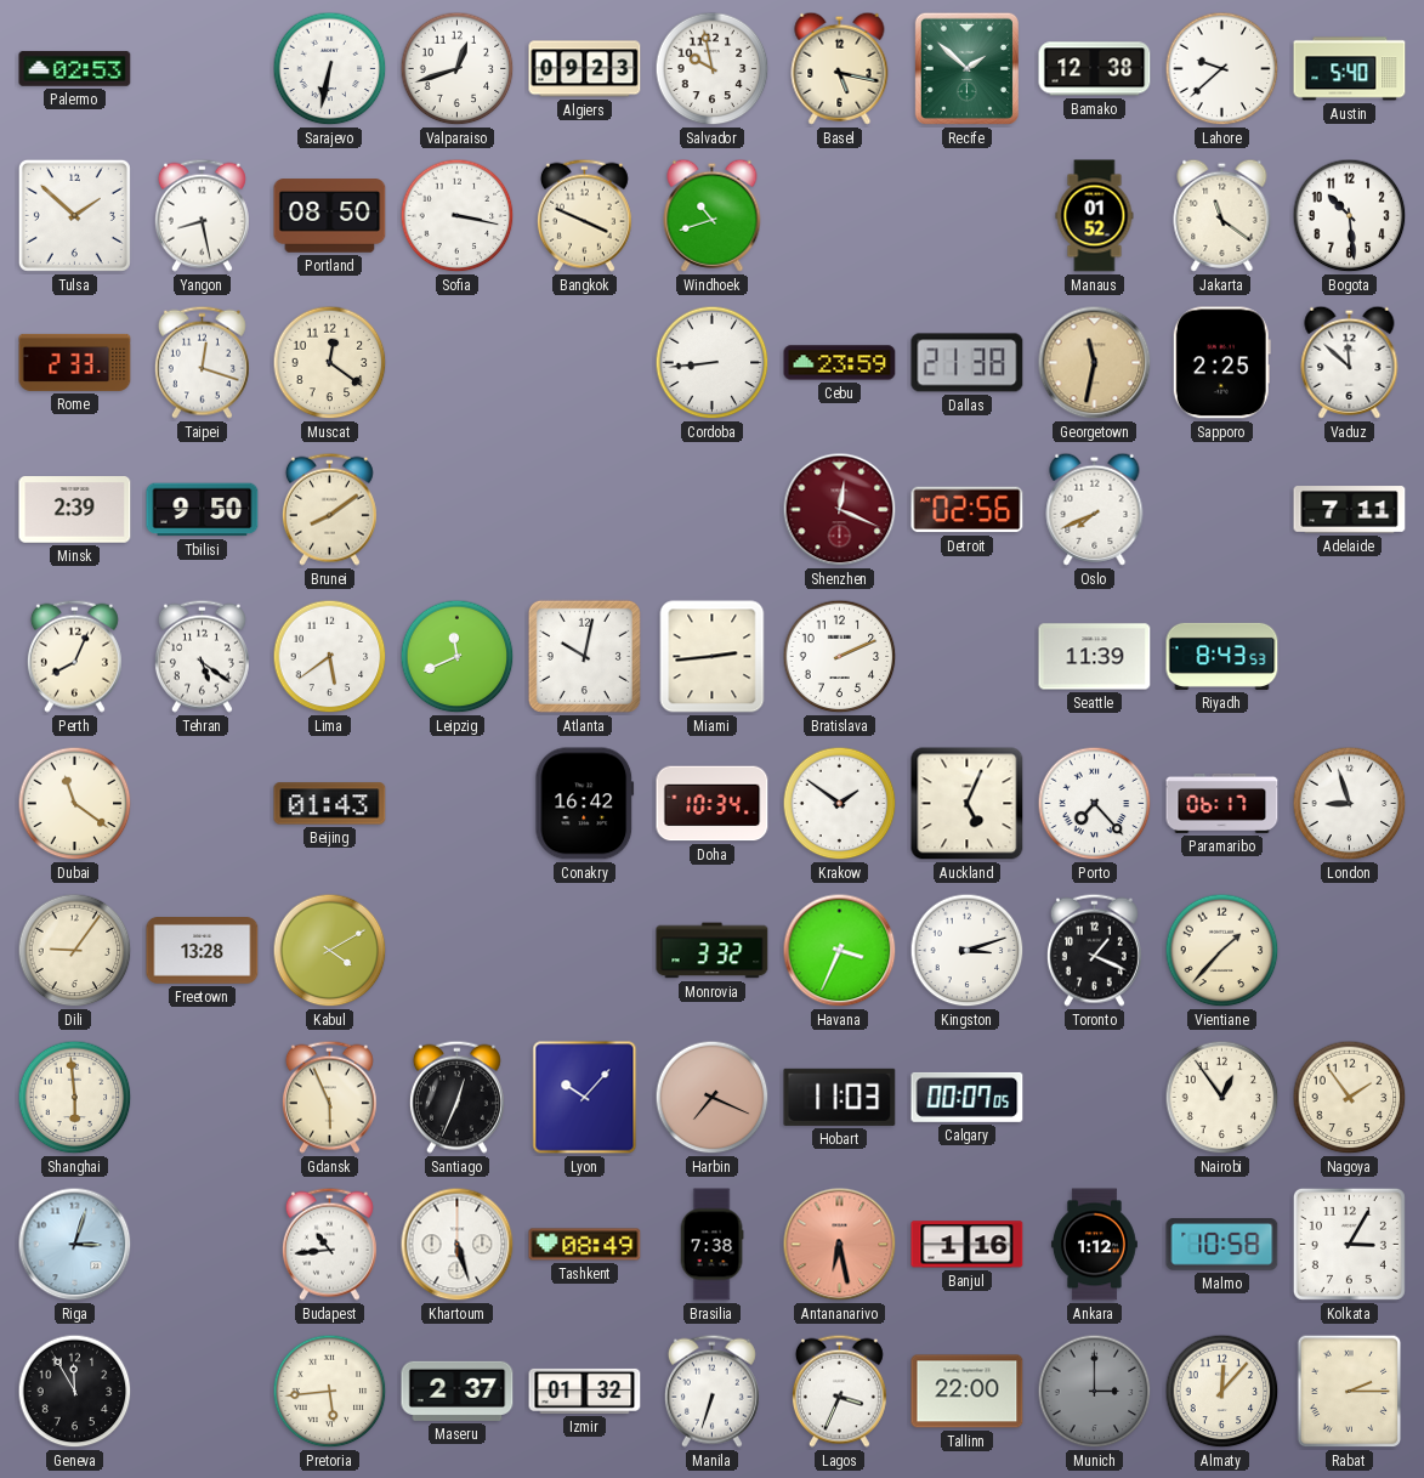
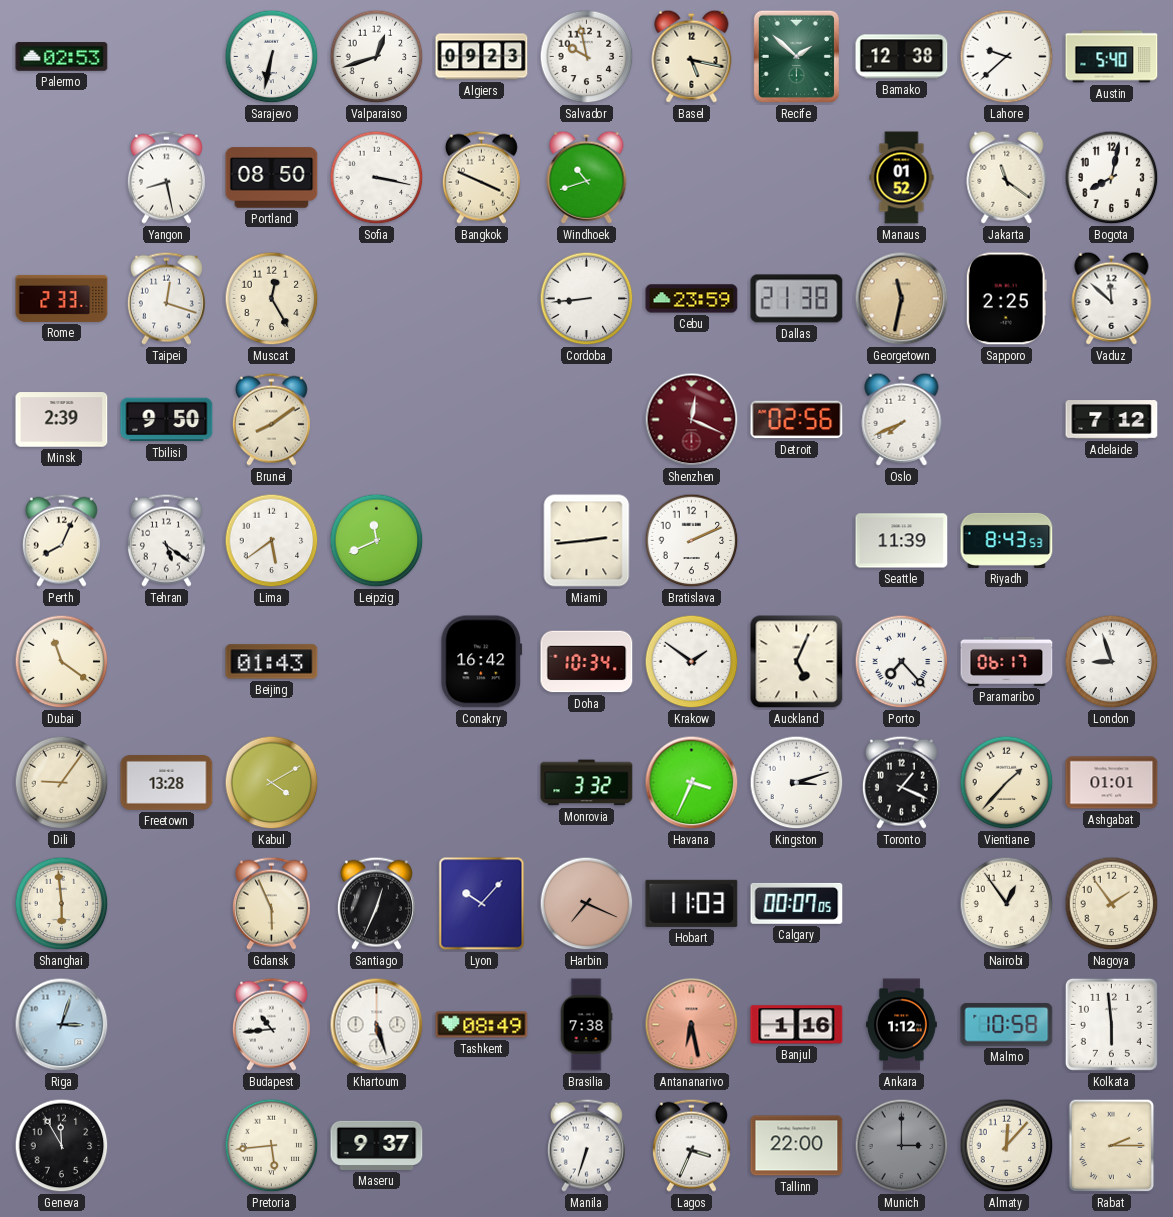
Tulsa: 1:52 -> none
Bogota: 10:29 -> 8:02
Muscat: 12:21 -> 12:25
Adelaide: 7:11 -> 7:12
Atlanta: 10:02 -> none
Ashgabat: none -> 01:01
Kolkata: 3:05 -> 5:59
Maseru: 2:37 -> 9:37
Izmir: 01:32 -> none
